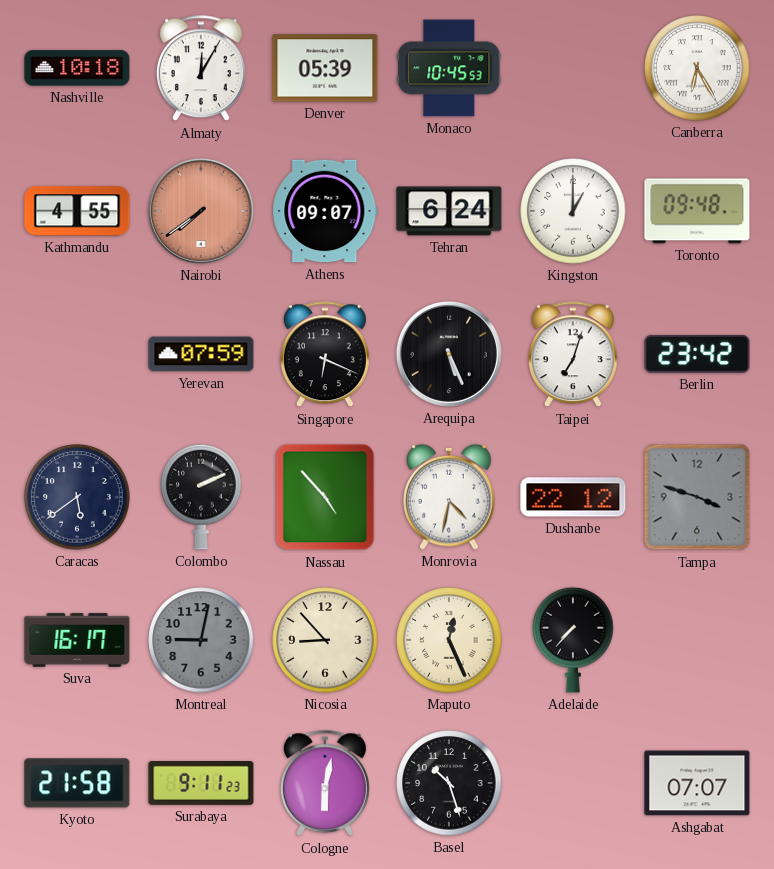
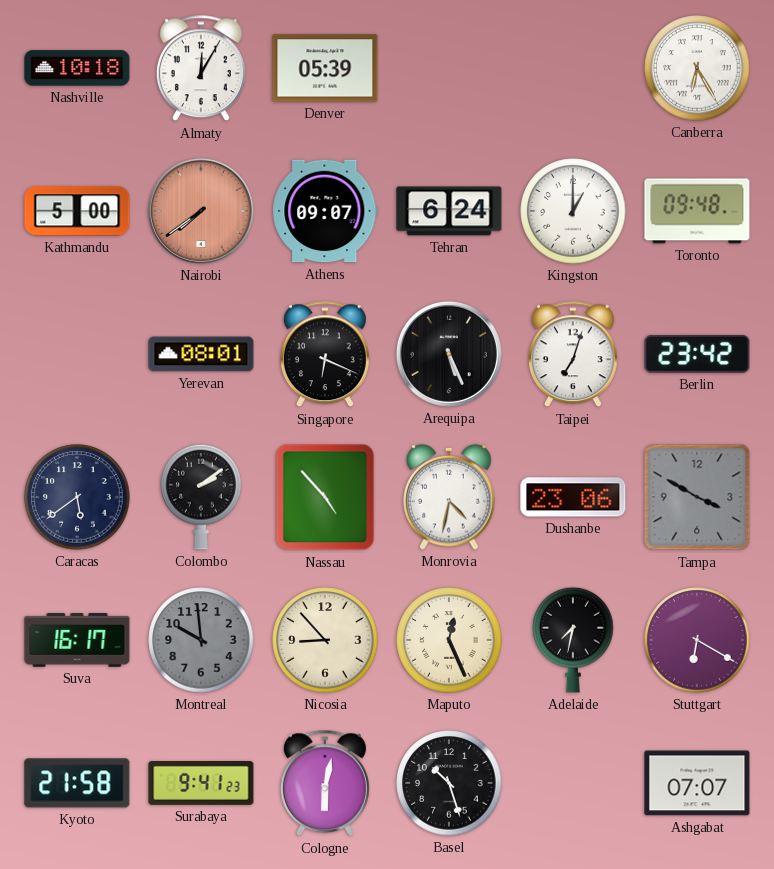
Monaco: 10:45 -> none
Kathmandu: 4:55 -> 5:00
Yerevan: 07:59 -> 08:01
Colombo: 2:11 -> 2:09
Dushanbe: 22:12 -> 23:06
Tampa: 3:48 -> 3:50
Montreal: 9:02 -> 9:59
Adelaide: 7:37 -> 7:32
Stuttgart: none -> 6:20
Surabaya: 9:11 -> 9:41
